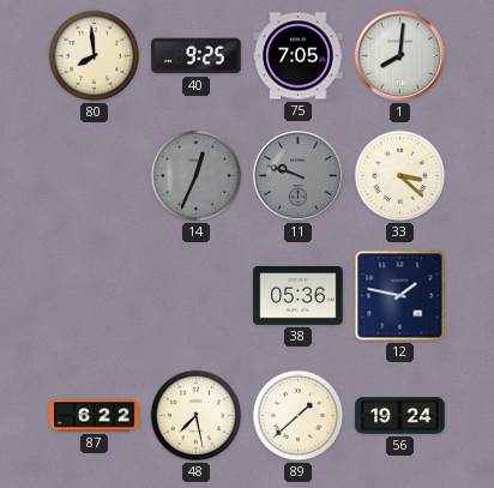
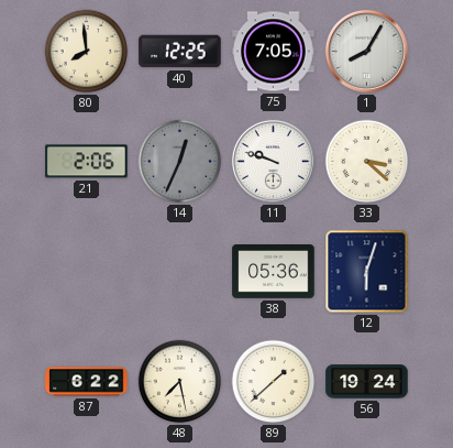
40: 9:25 -> 12:25
1: 8:01 -> 8:05
21: none -> 2:06
11 dial: grey -> white
12: 1:47 -> 6:03
